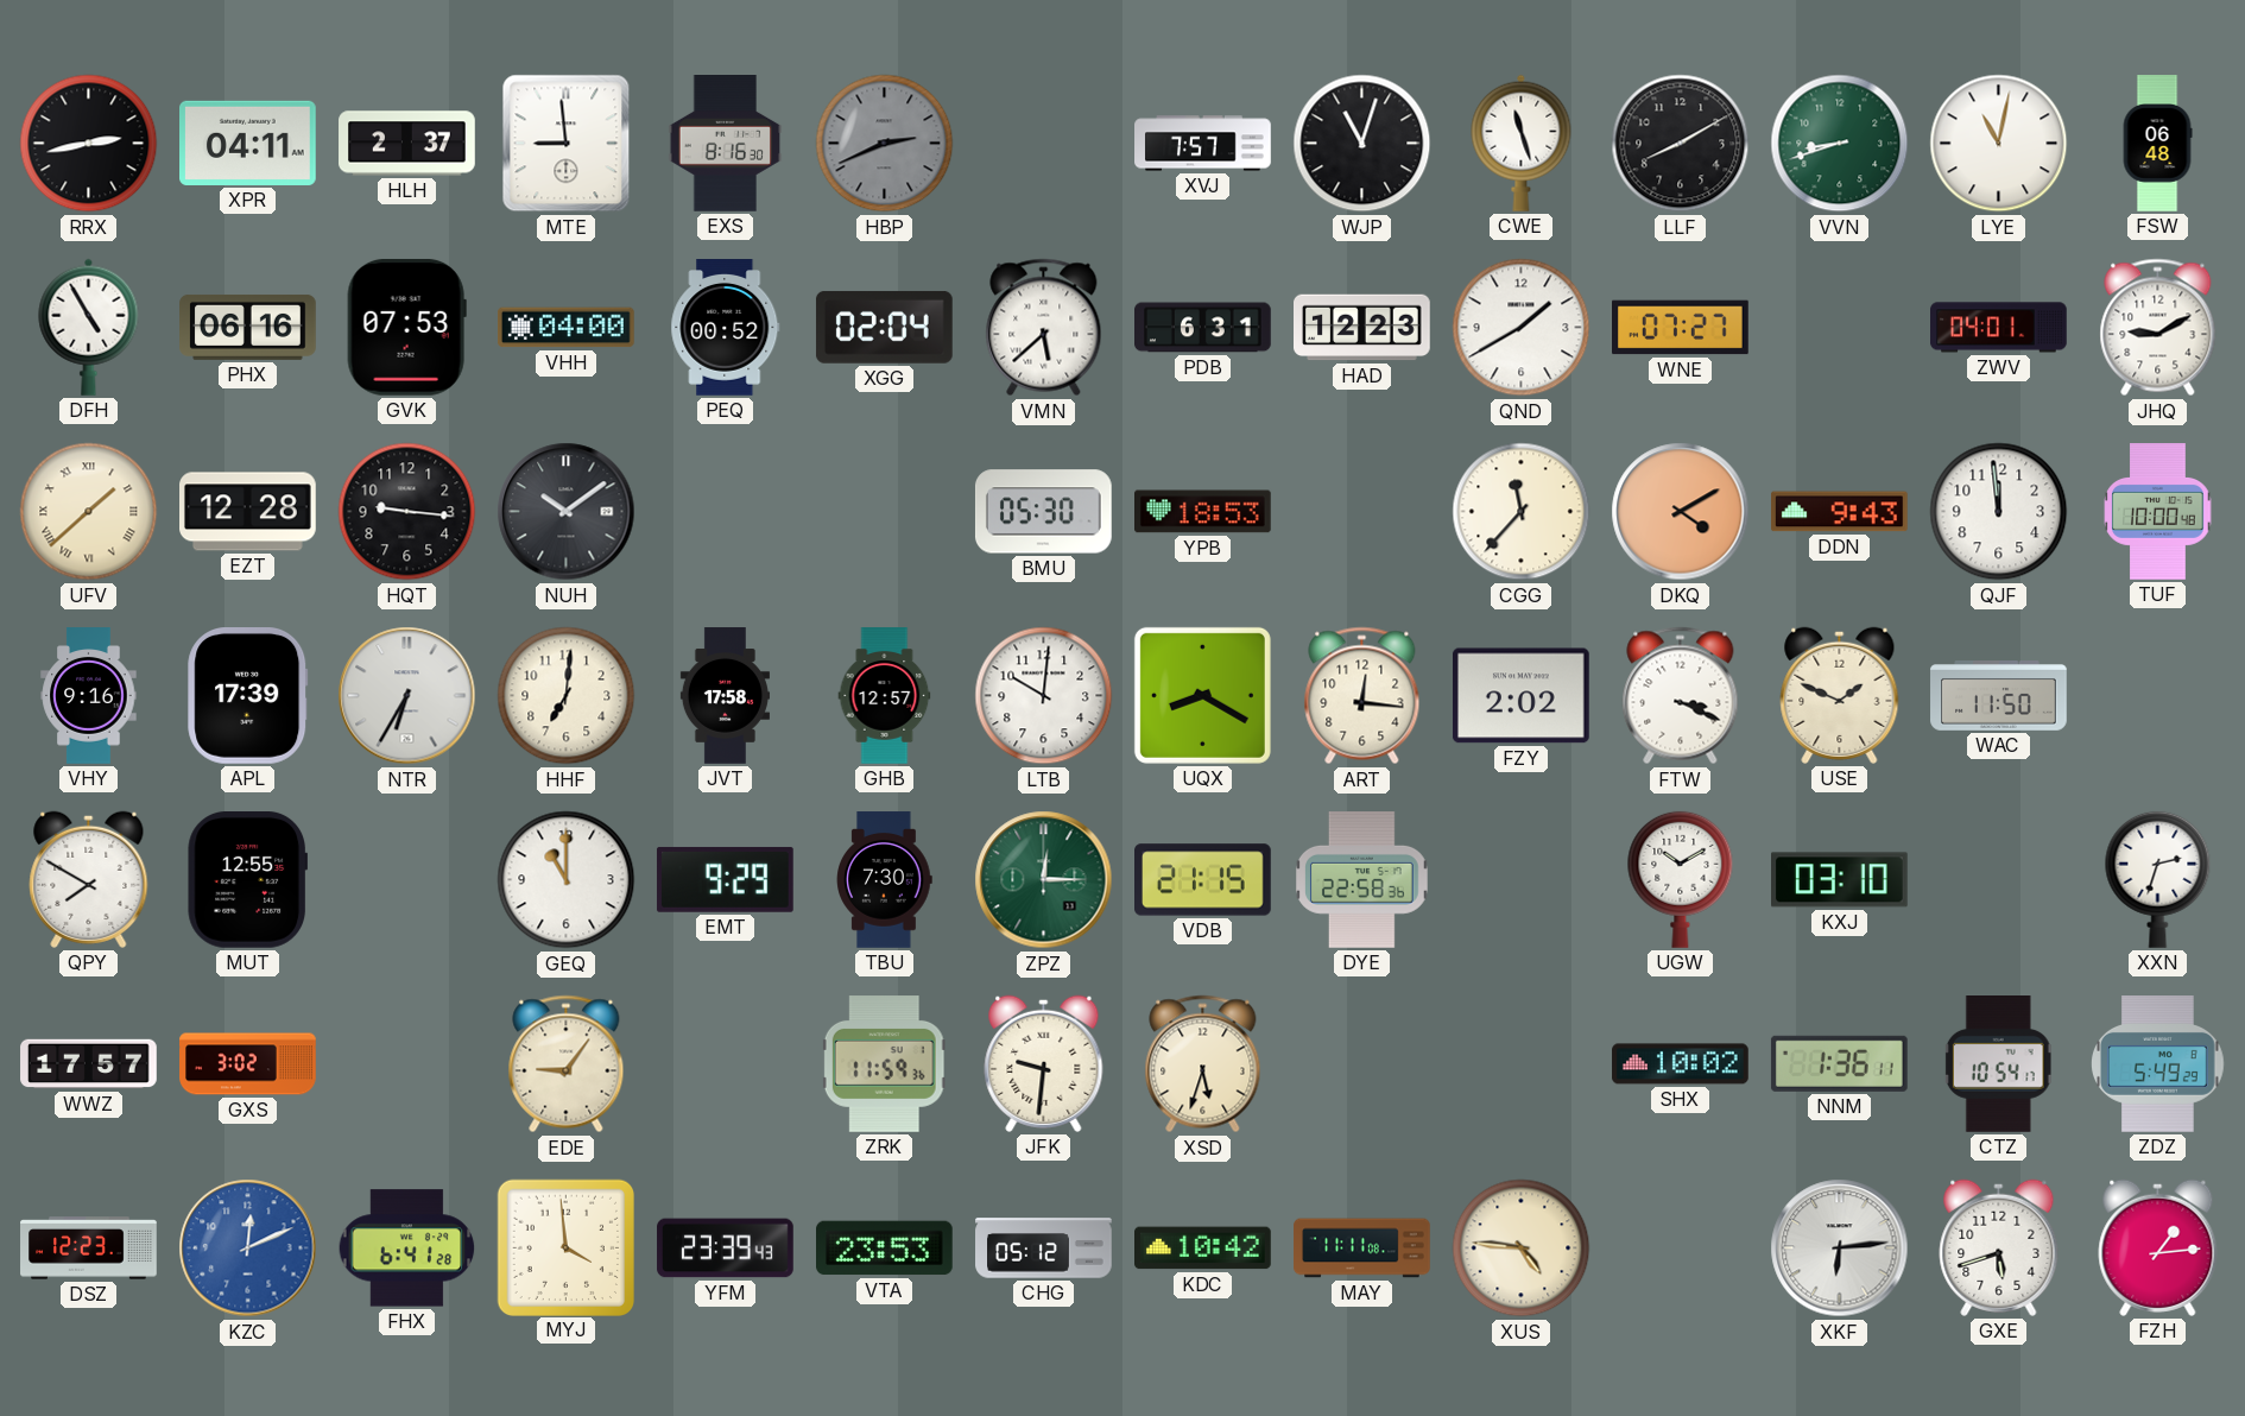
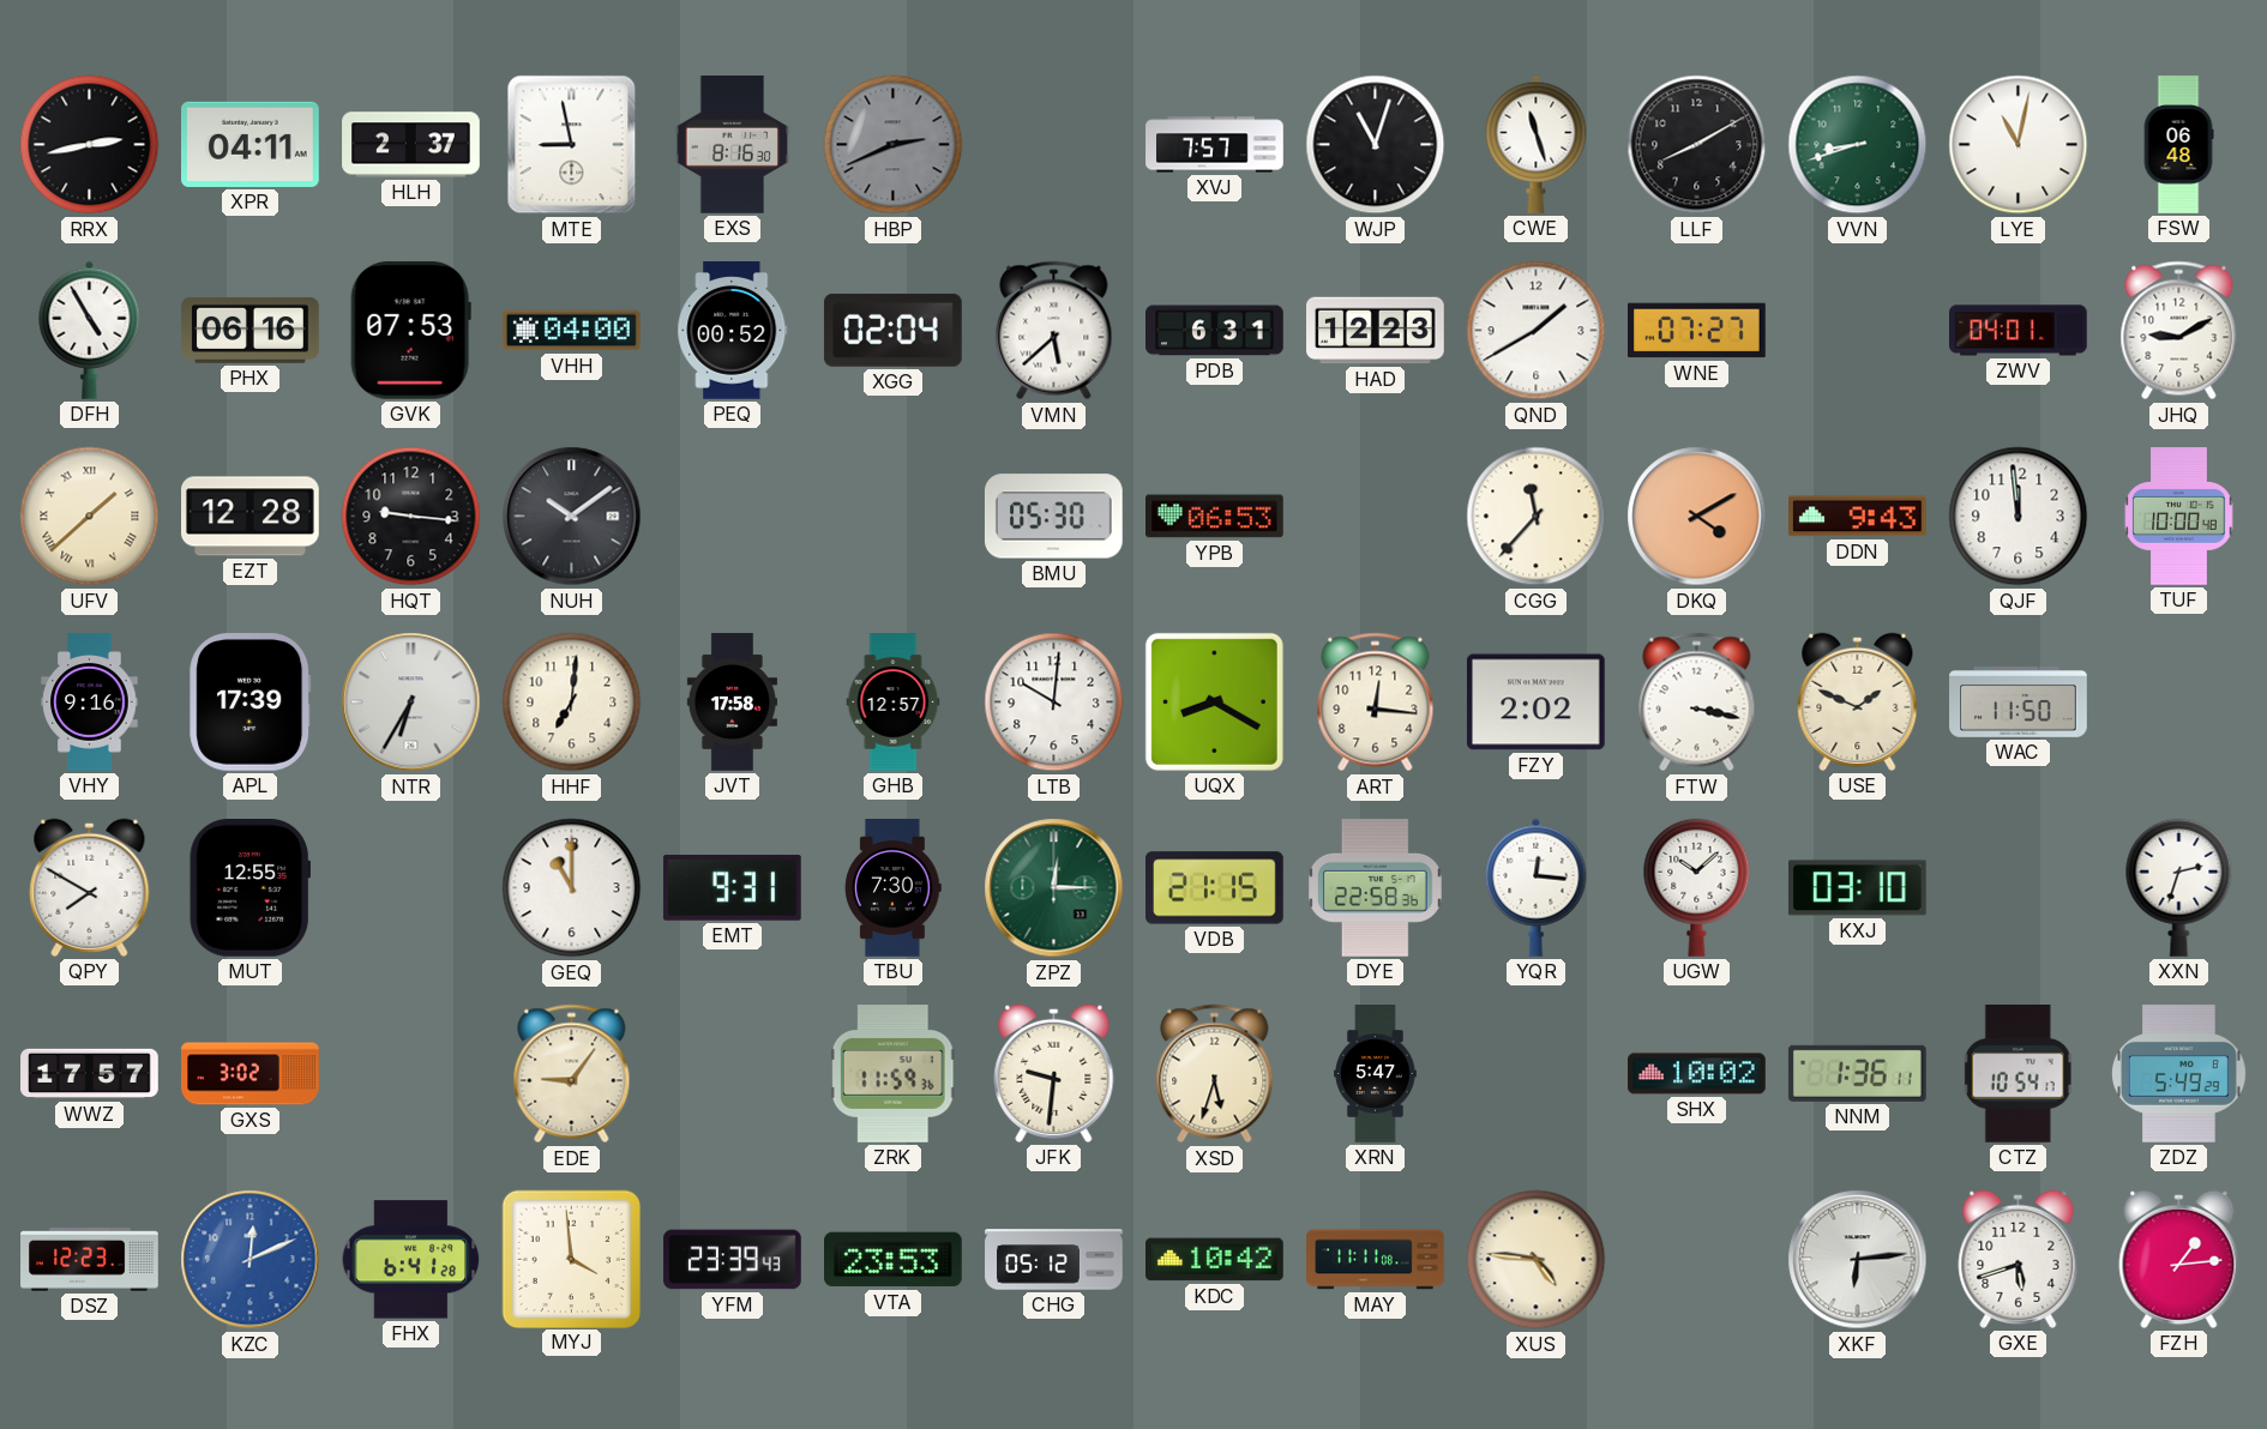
MTE: 8:59 -> 8:58
YPB: 18:53 -> 06:53
FTW: 3:19 -> 3:17
EMT: 9:29 -> 9:31
YQR: none -> 12:16
UGW: 10:10 -> 10:08
XRN: none -> 5:47
